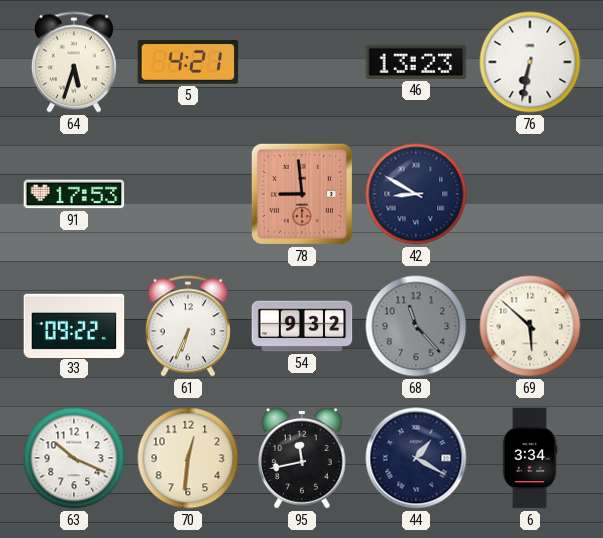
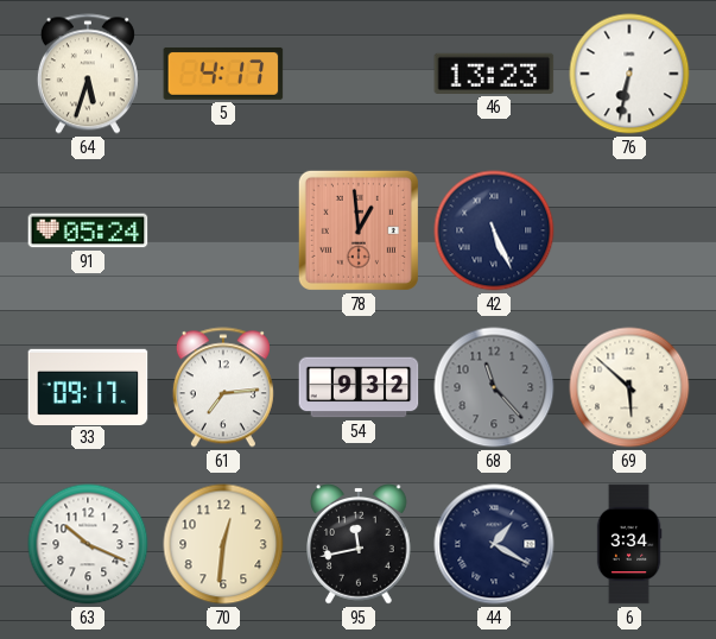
5: 4:21 -> 4:17
91: 17:53 -> 05:24
78: 8:59 -> 12:59
42: 8:50 -> 5:26
33: 09:22 -> 09:17
61: 6:34 -> 7:14
